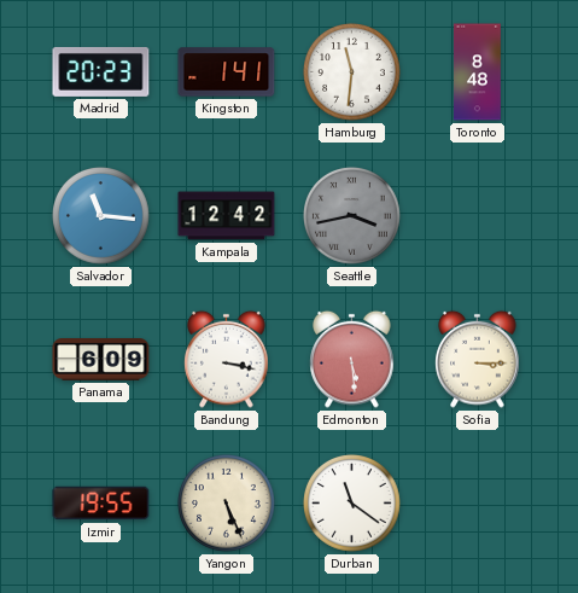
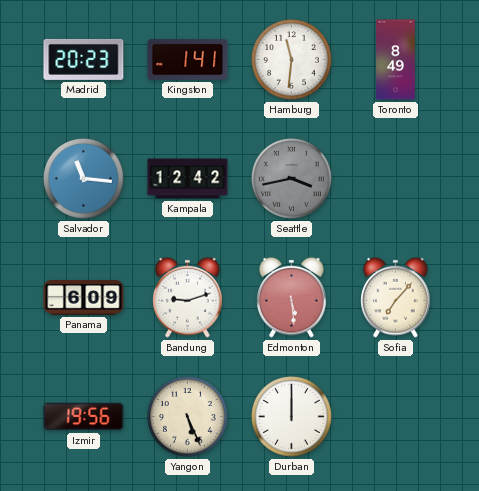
Toronto: 8:48 -> 8:49
Bandung: 3:17 -> 9:12
Sofia: 3:15 -> 7:07
Izmir: 19:55 -> 19:56
Durban: 11:21 -> 12:00
